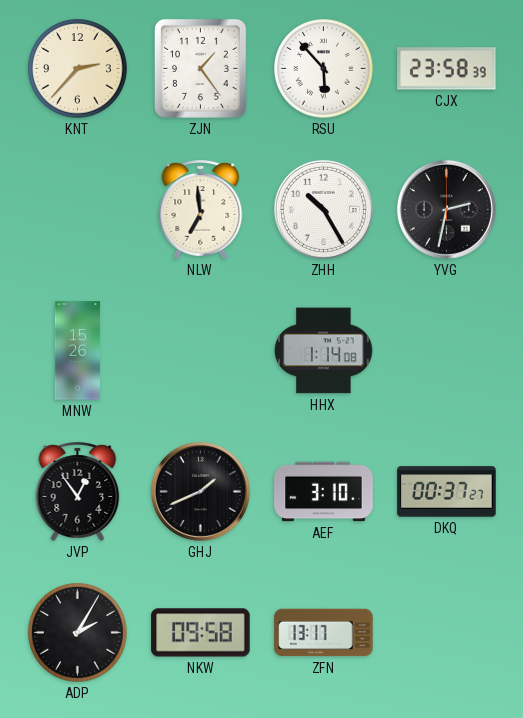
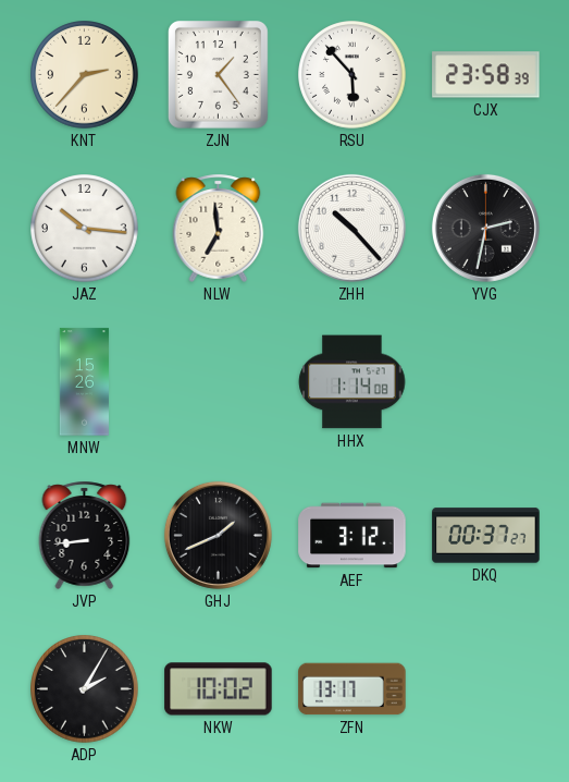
JAZ: none -> 10:16
ZHH: 10:25 -> 10:23
JVP: 12:54 -> 8:44
AEF: 3:10 -> 3:12
NKW: 09:58 -> 10:02
